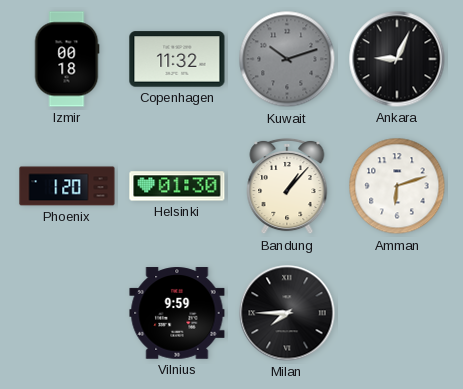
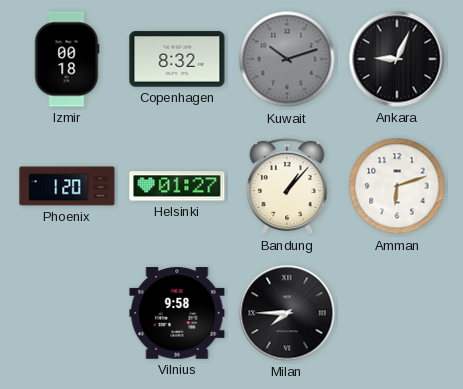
Copenhagen: 11:32 -> 8:32
Helsinki: 01:30 -> 01:27
Vilnius: 9:59 -> 9:58
